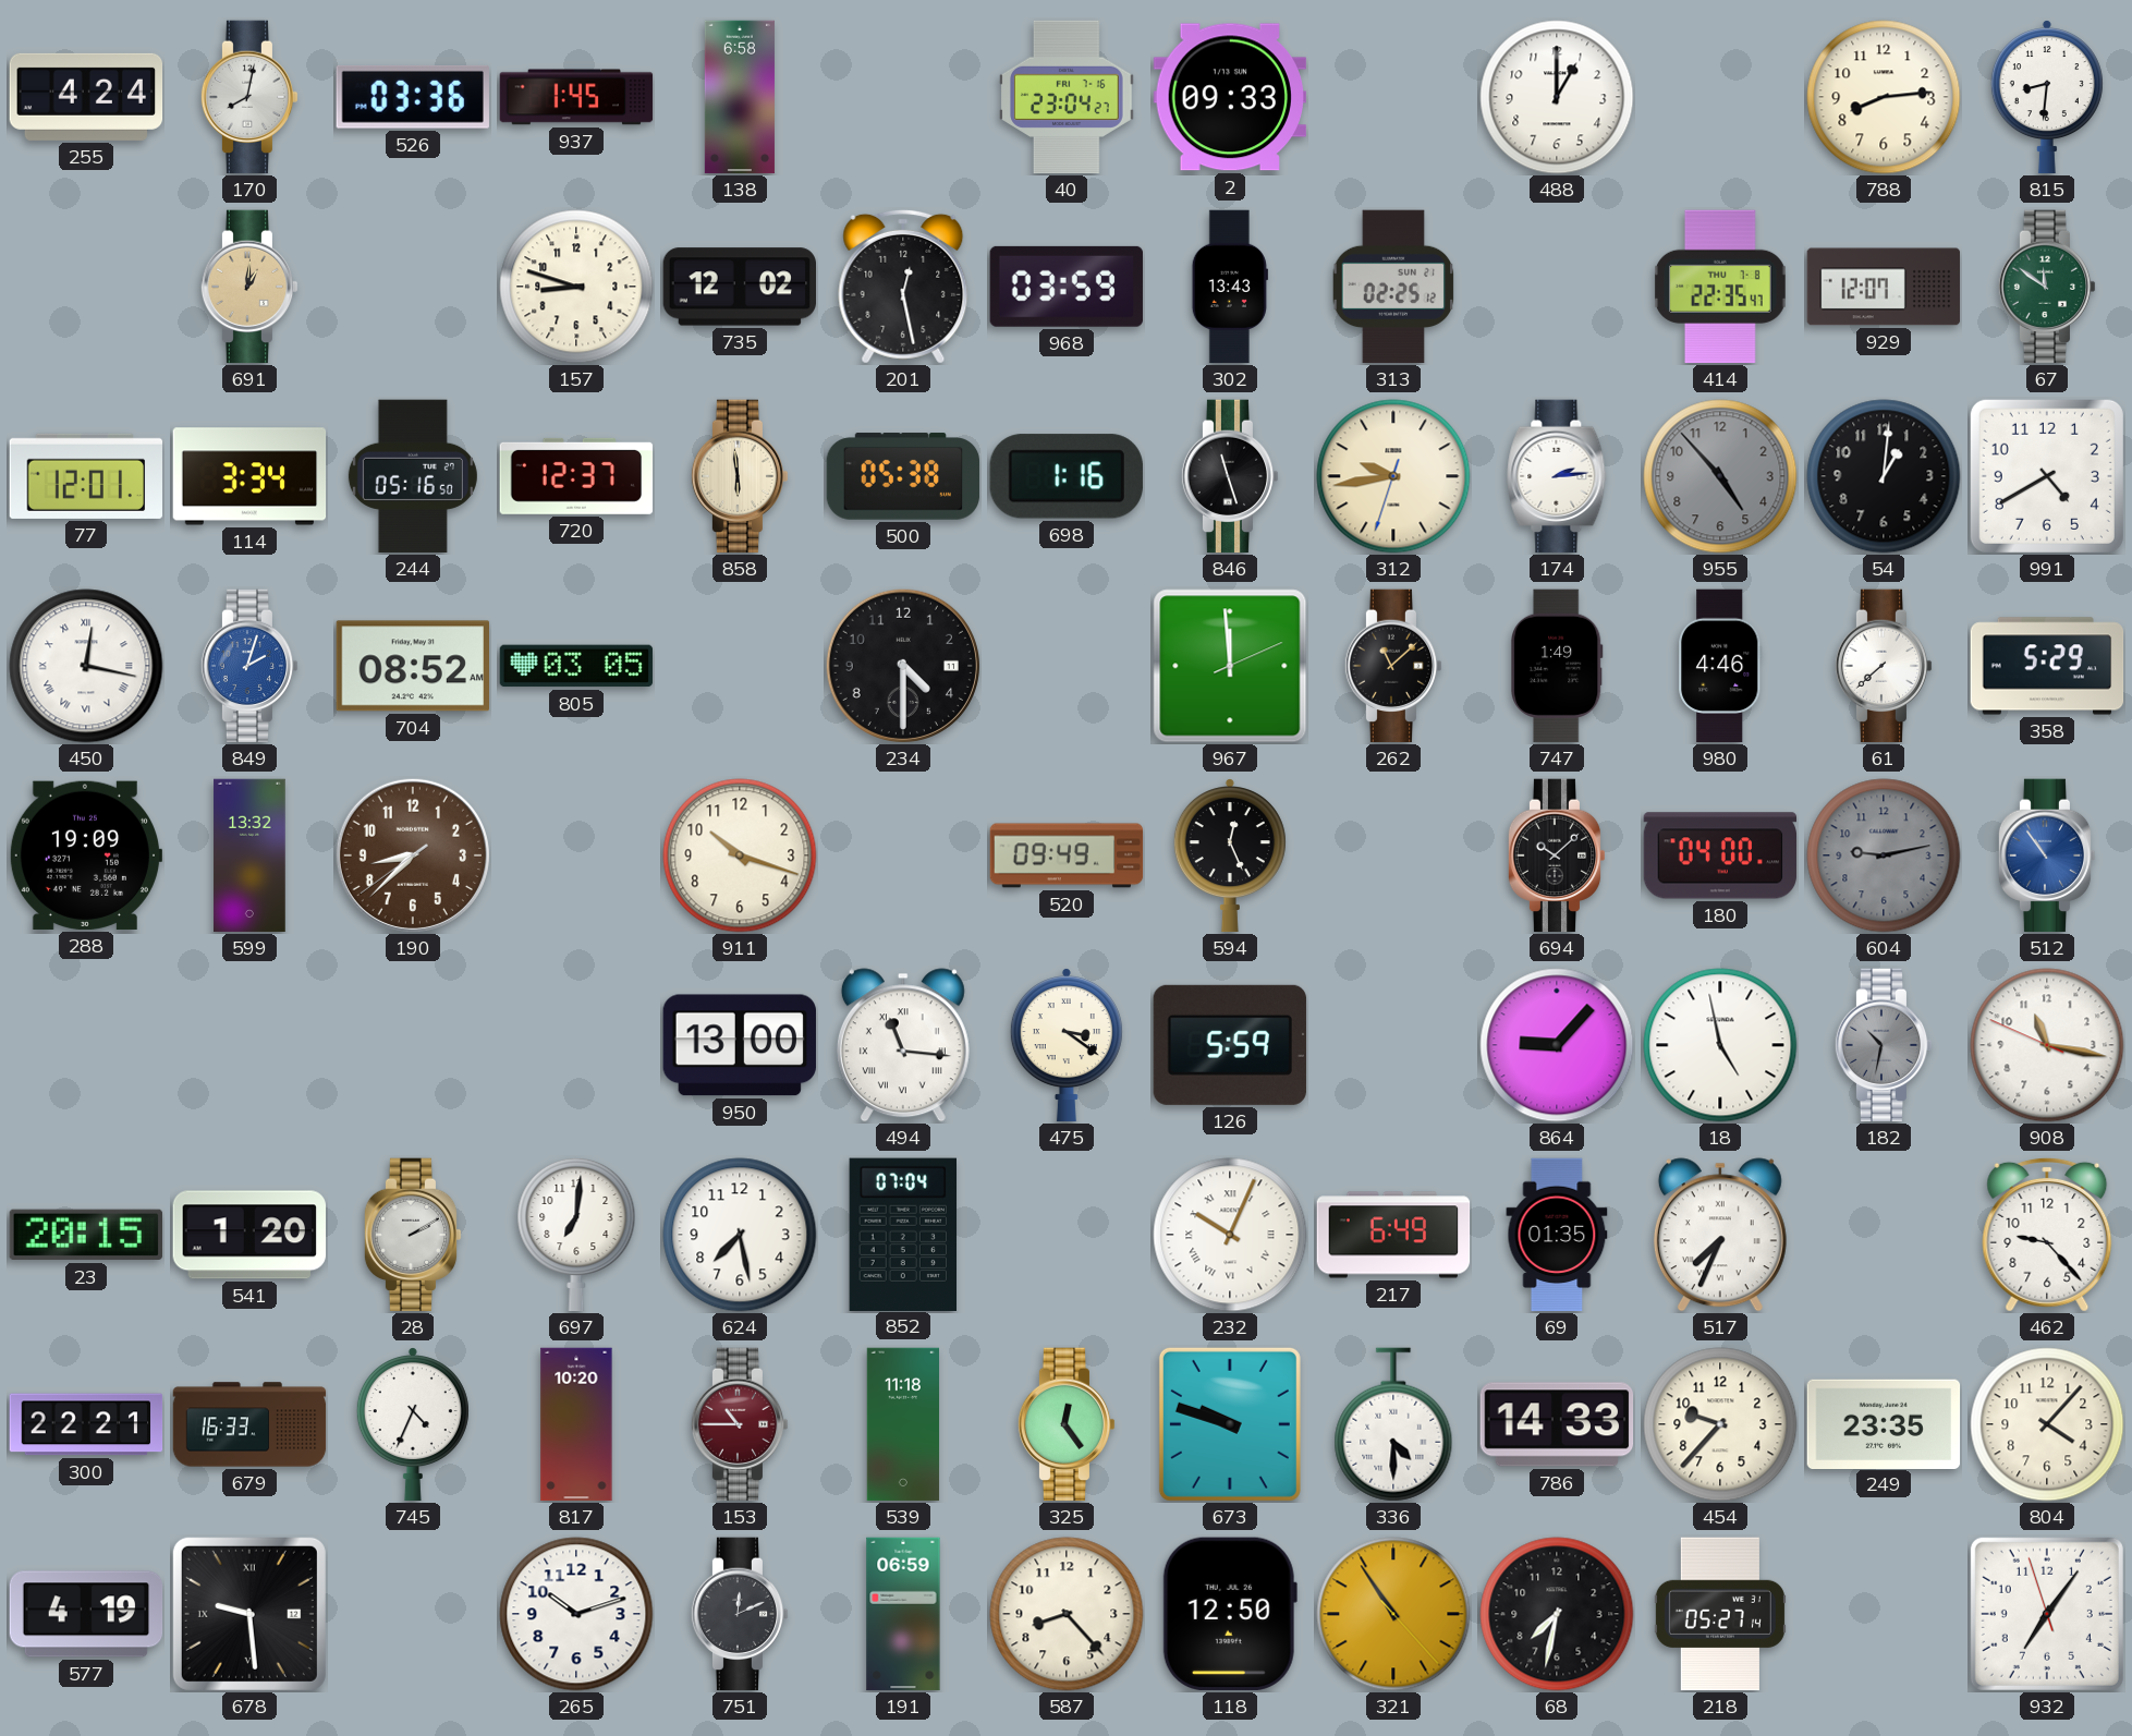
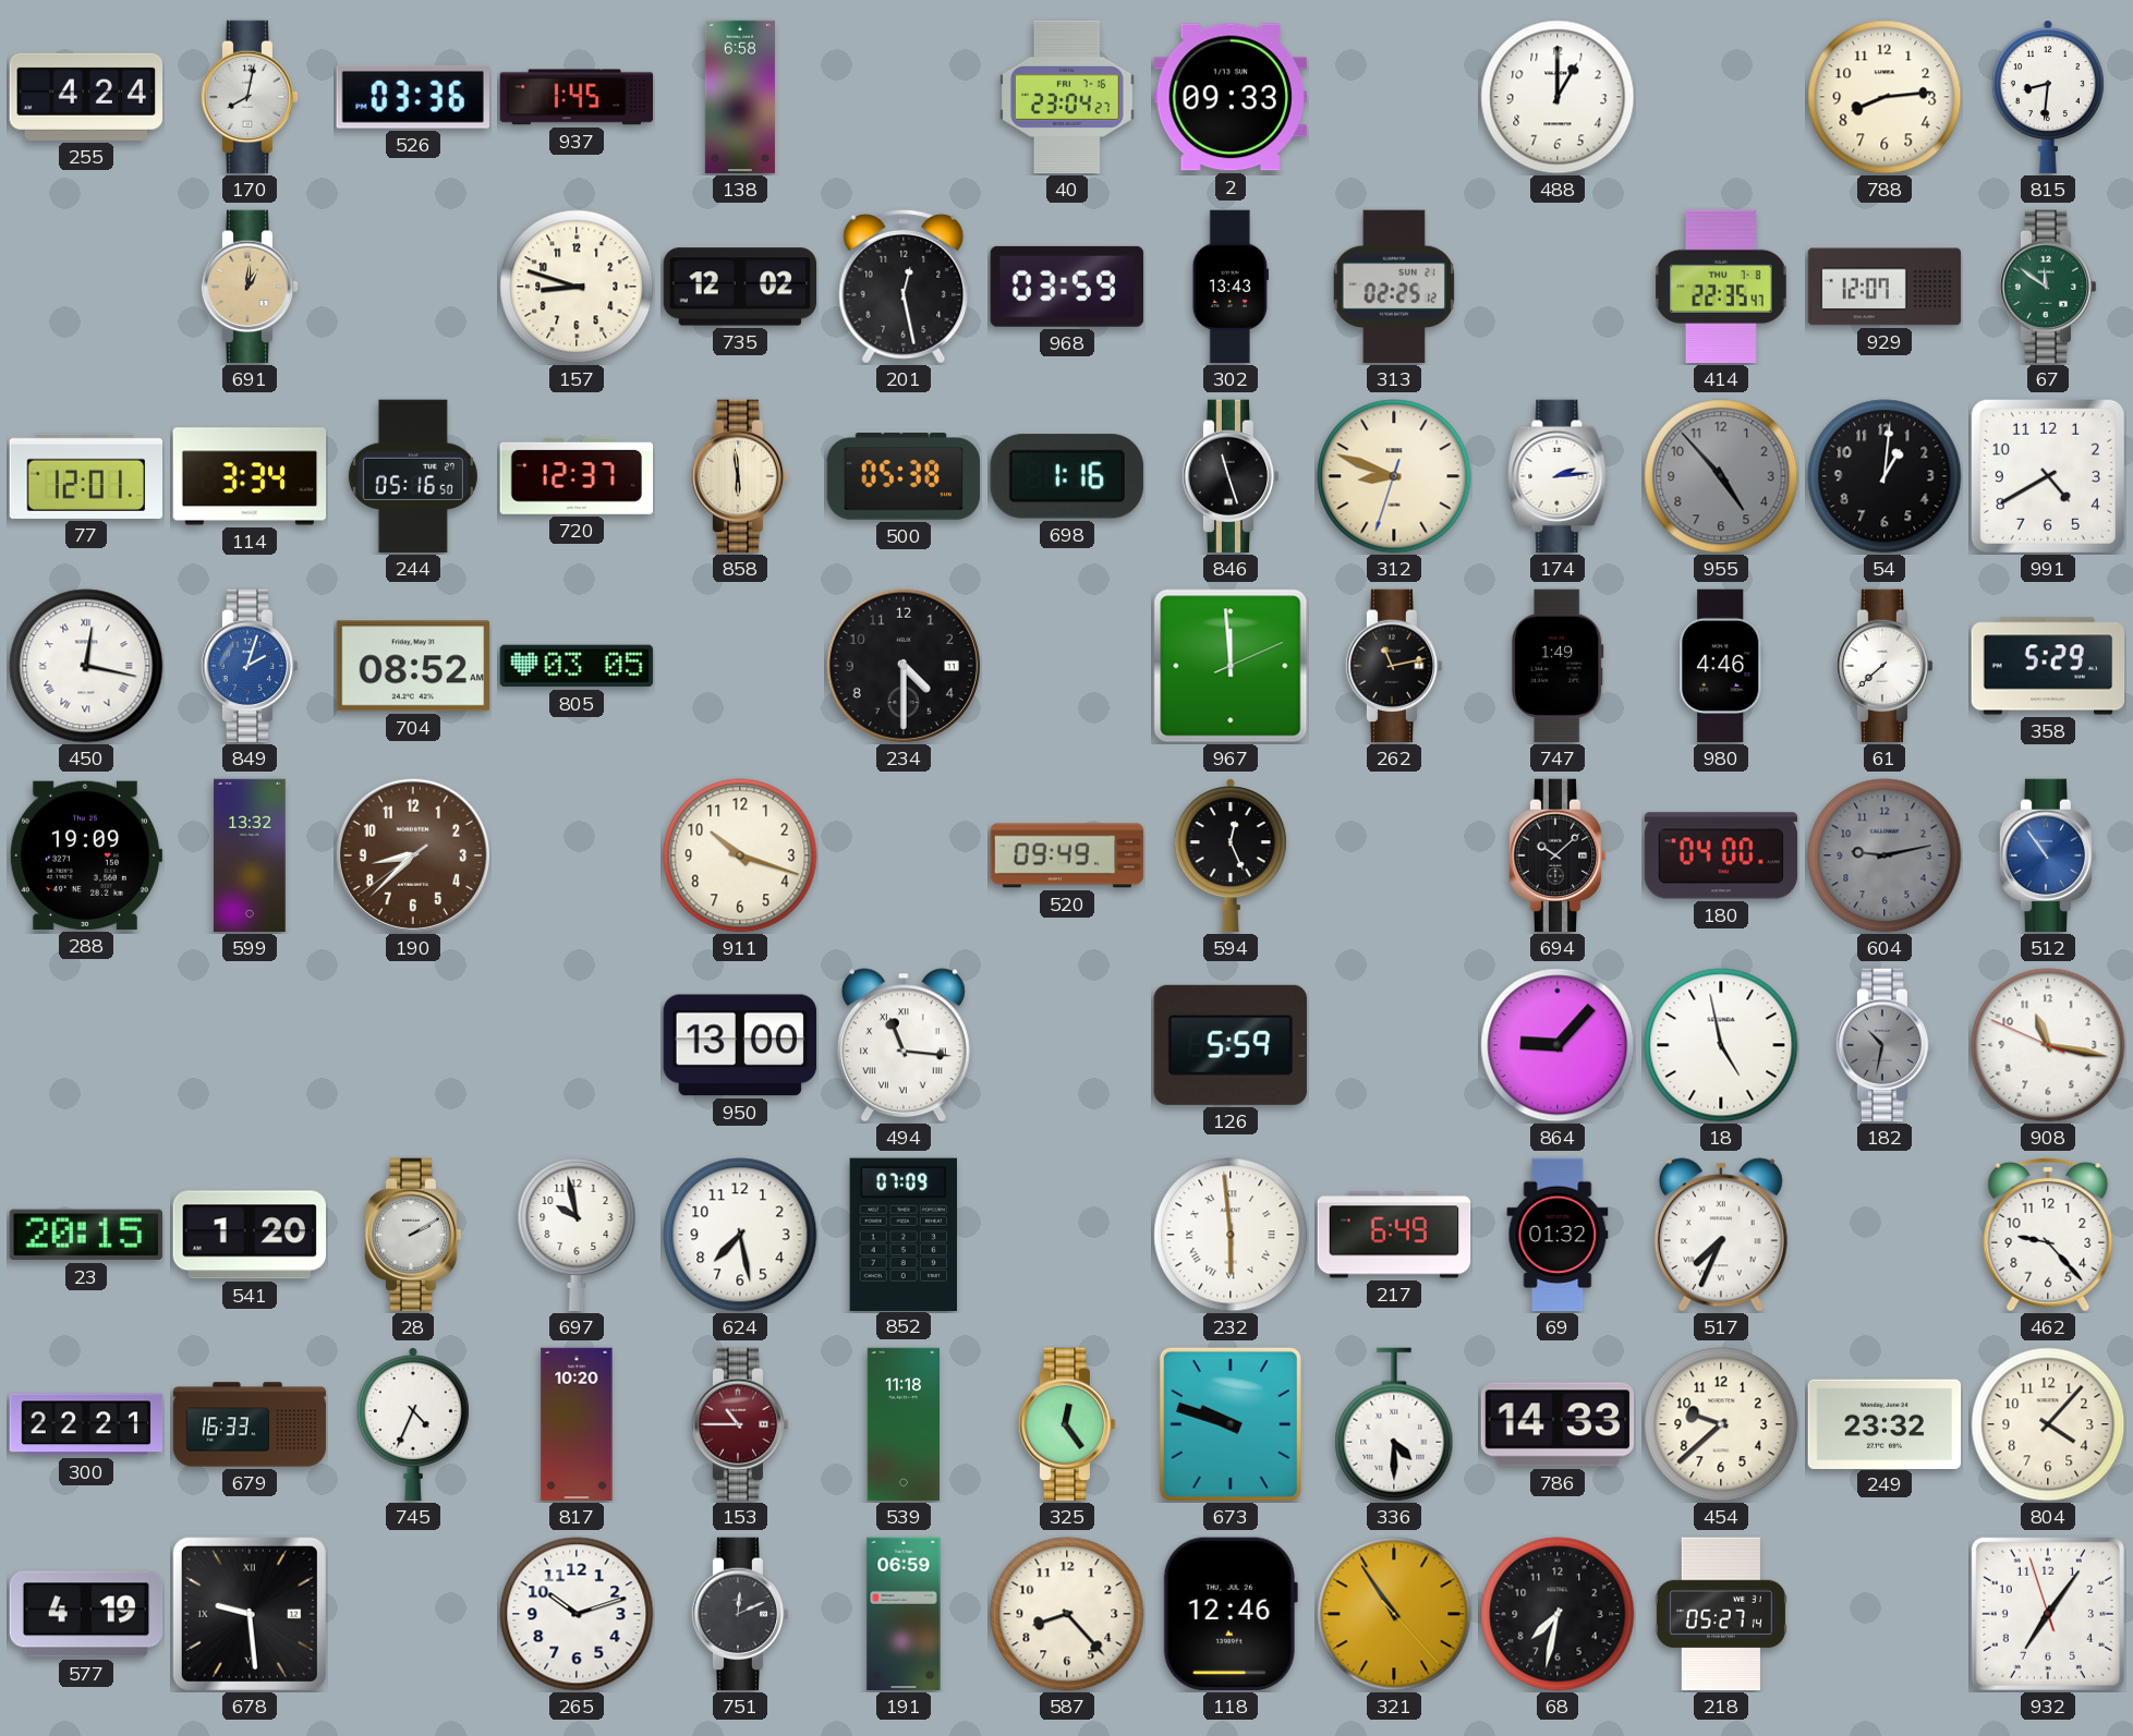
312: 9:43 -> 8:48
262: 11:08 -> 11:13
475: 3:21 -> none
697: 7:01 -> 9:58
852: 07:04 -> 07:09
232: 10:04 -> 5:59
69: 01:35 -> 01:32
454: 9:37 -> 9:38
249: 23:35 -> 23:32
118: 12:50 -> 12:46
